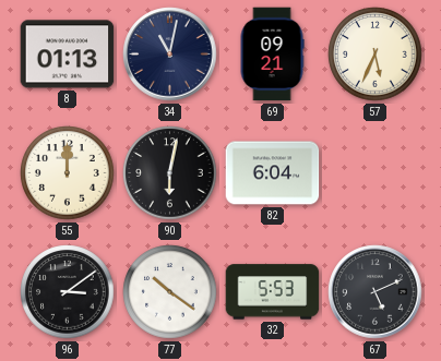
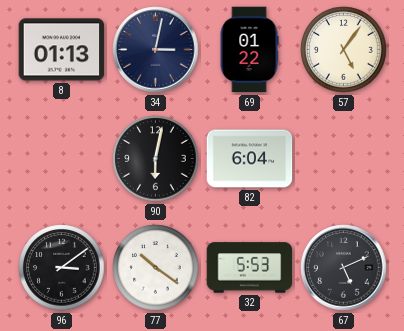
34: 11:02 -> 3:02
69: 09:21 -> 01:22
57: 5:34 -> 5:06
55: 12:00 -> none
